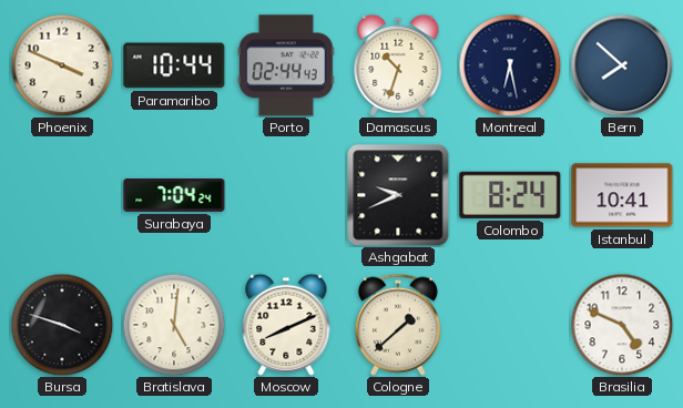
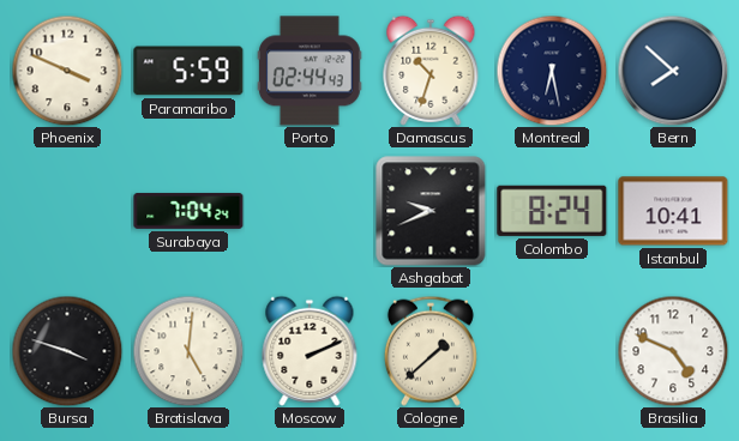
Paramaribo: 10:44 -> 5:59
Moscow: 8:11 -> 2:11
